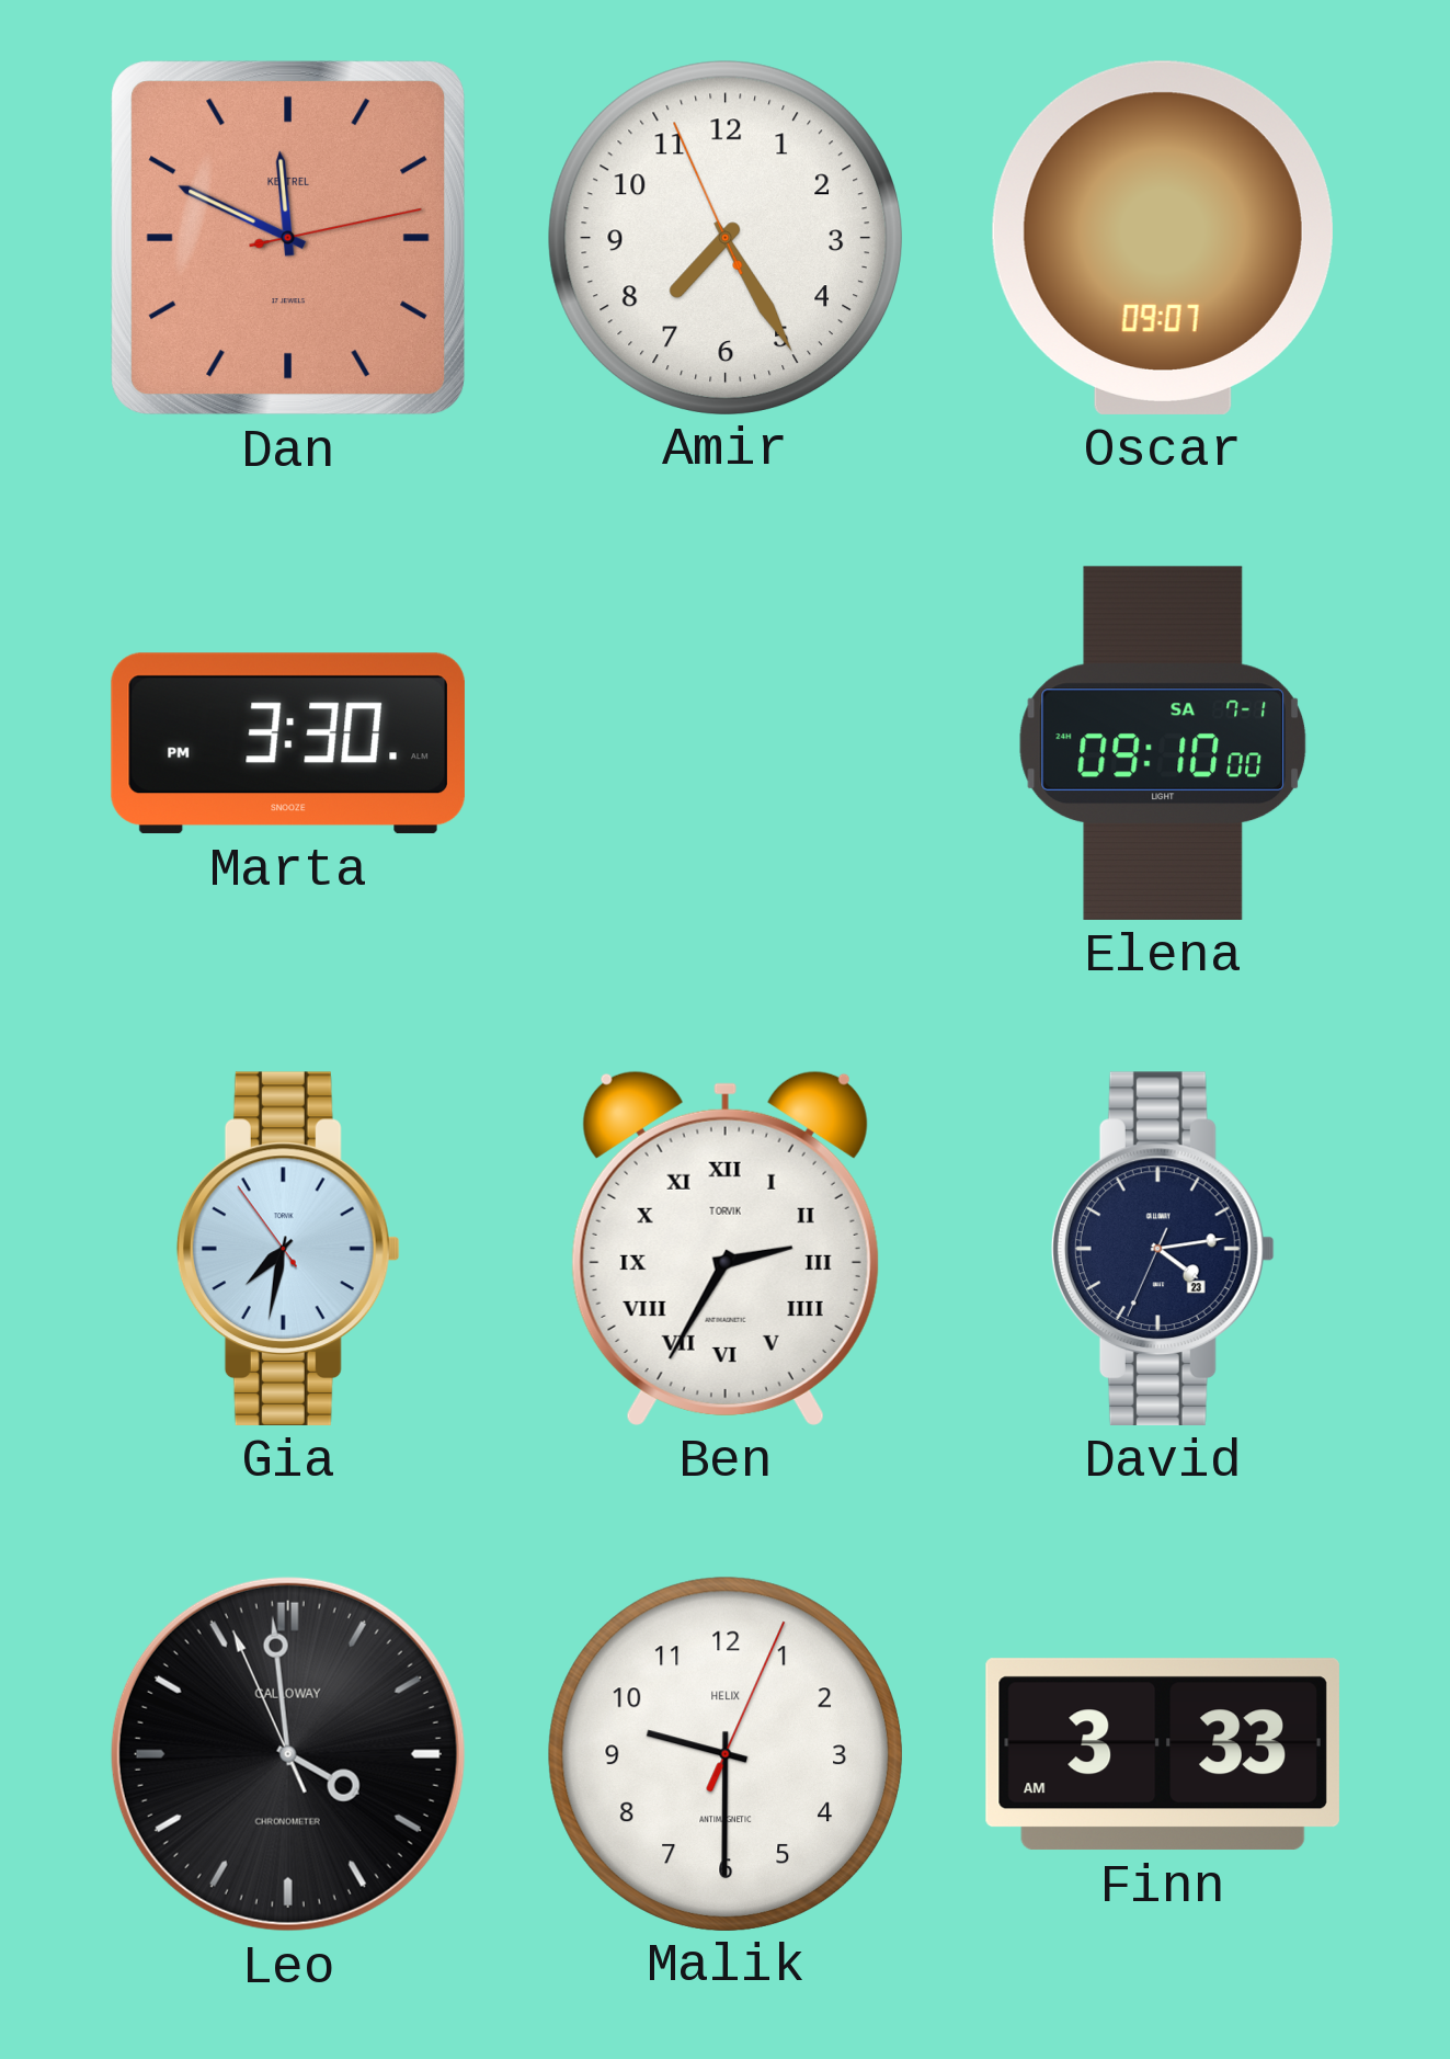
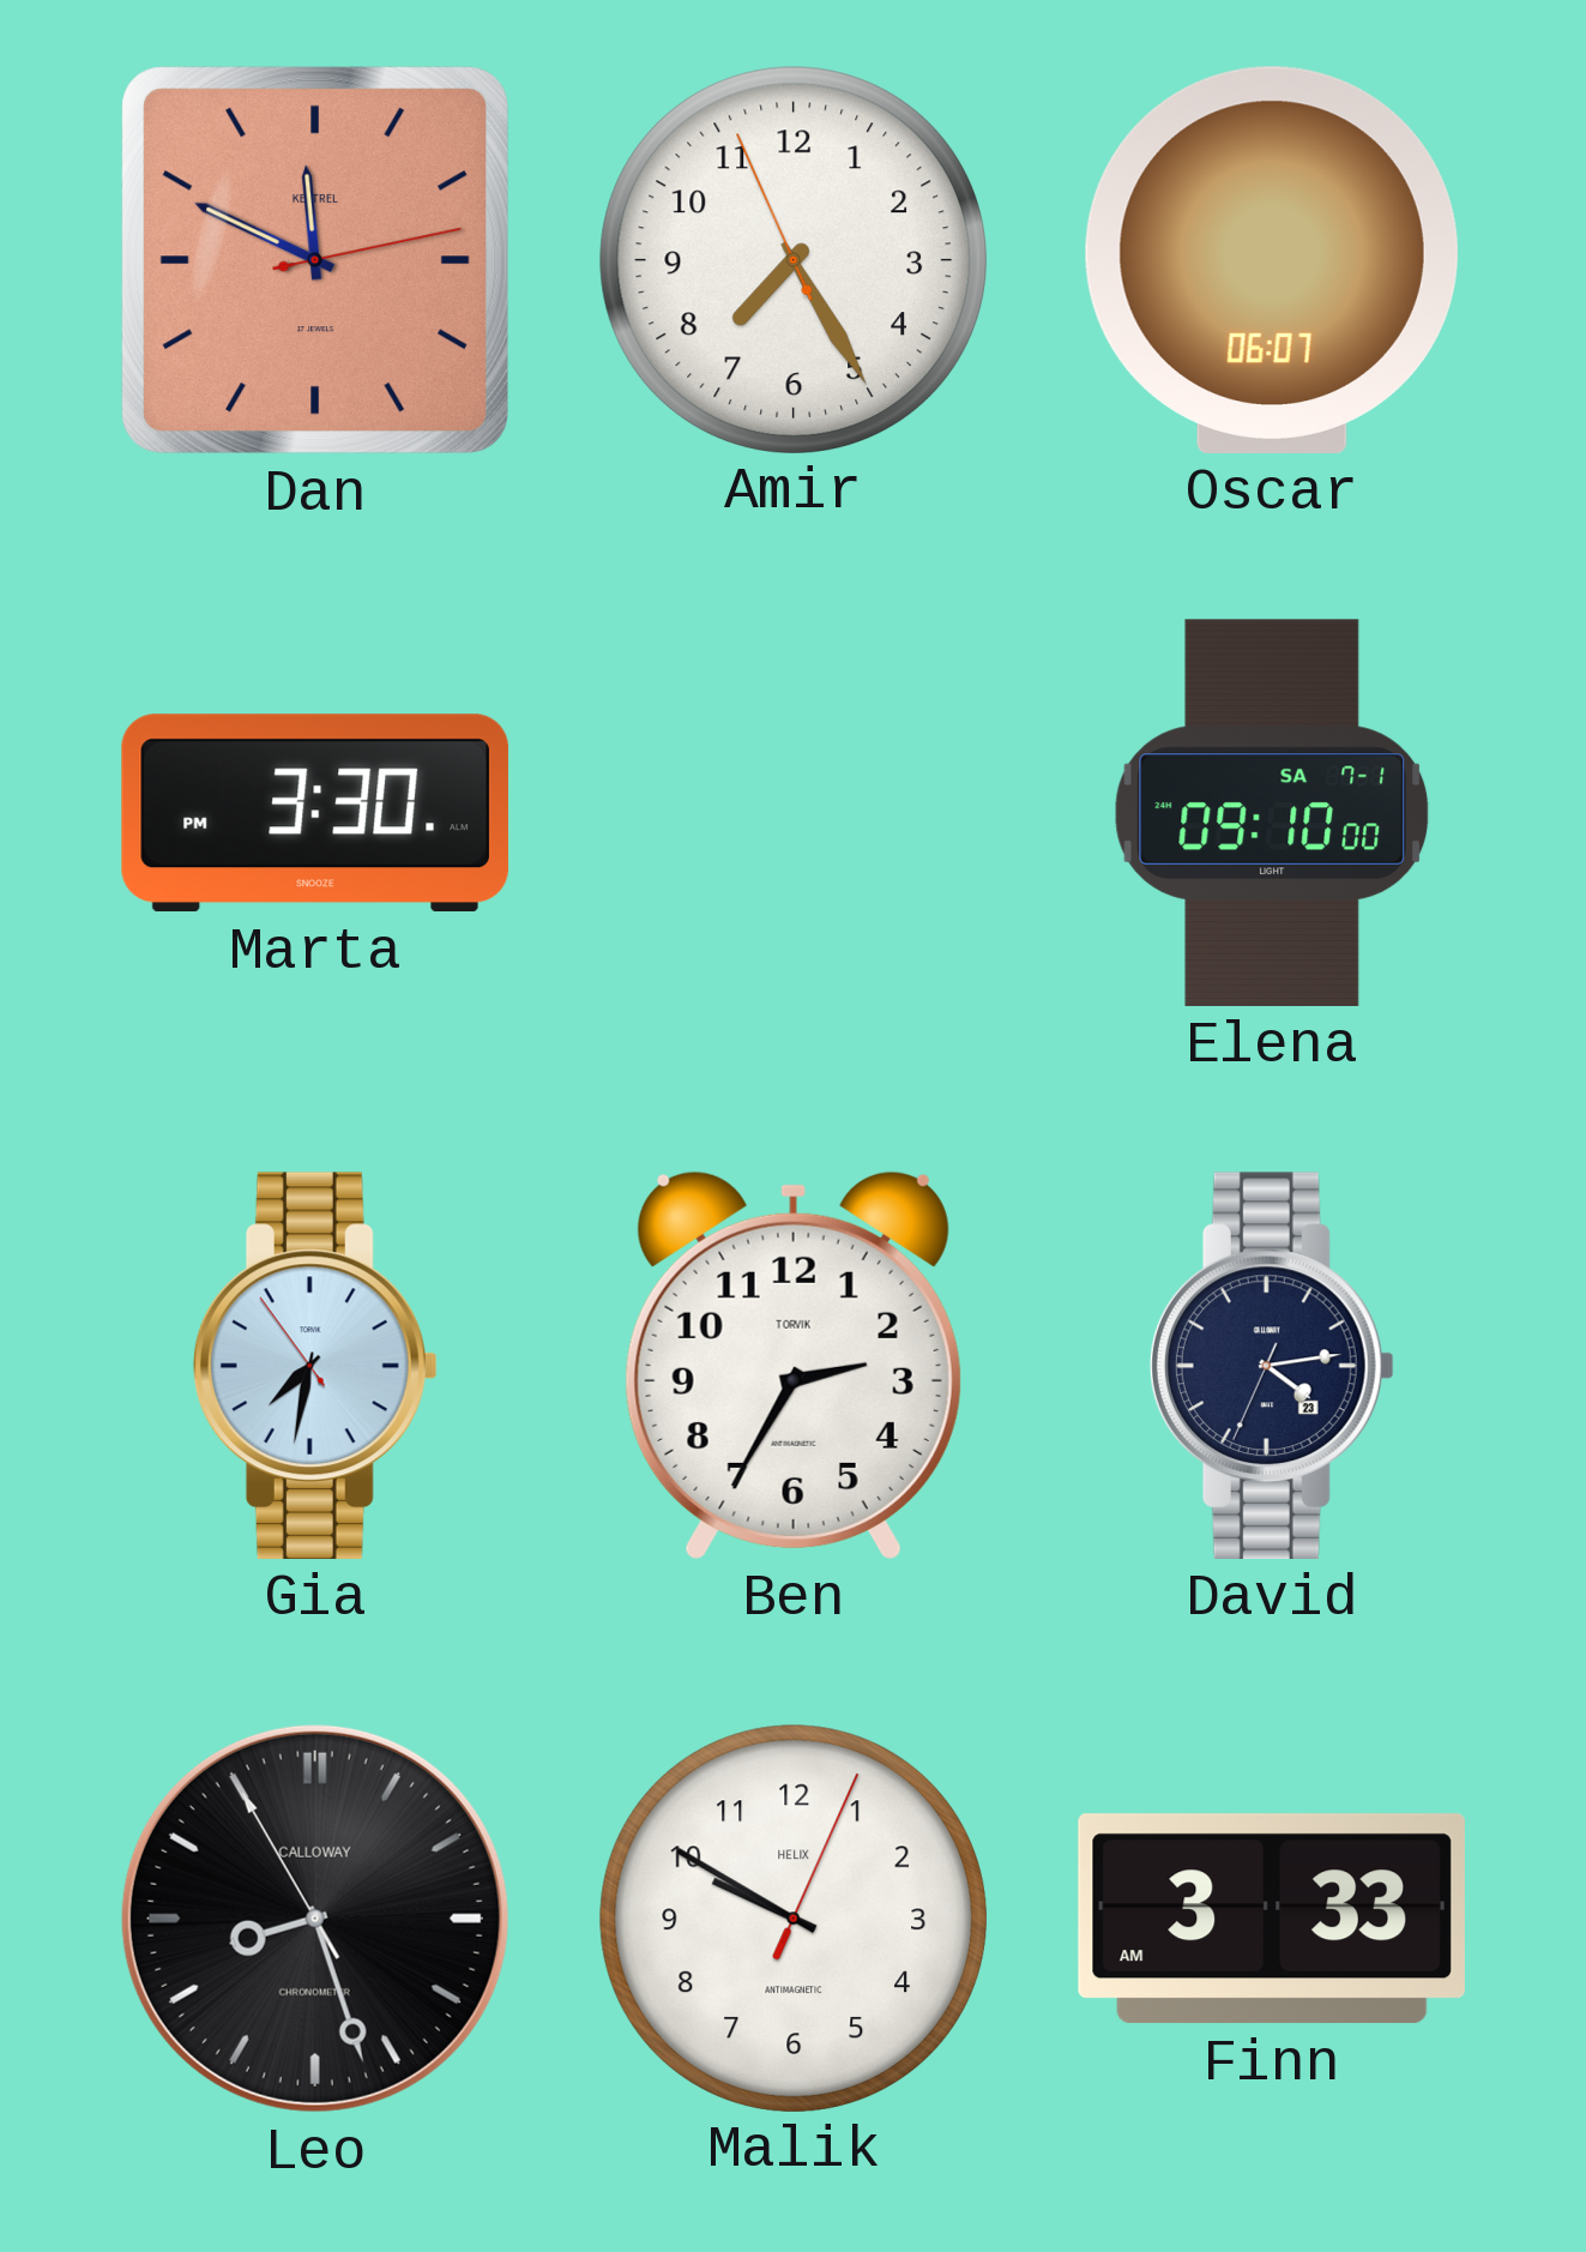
Oscar: 09:07 -> 06:07
Ben numerals: Roman -> Arabic
Leo: 3:58 -> 8:26
Malik: 9:30 -> 9:50
